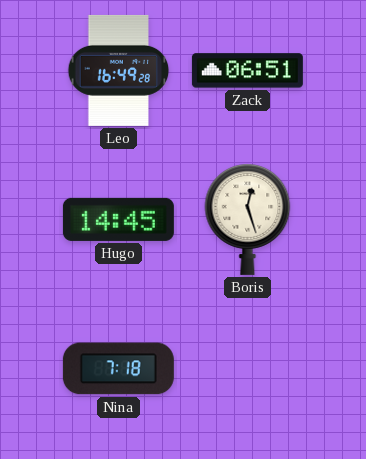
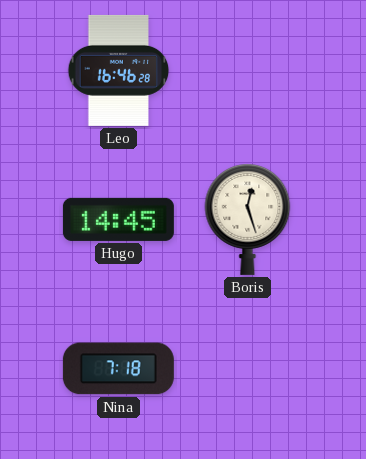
Leo: 16:49 -> 16:46
Zack: 06:51 -> none
